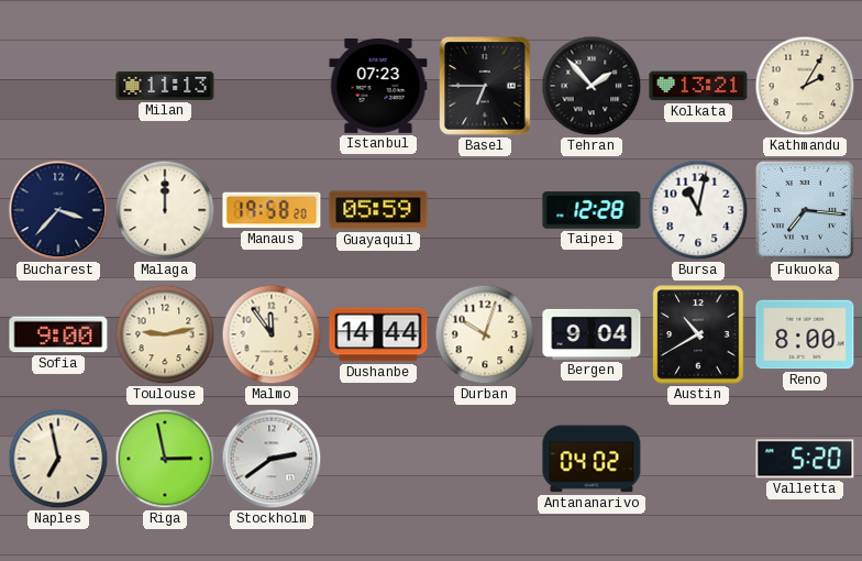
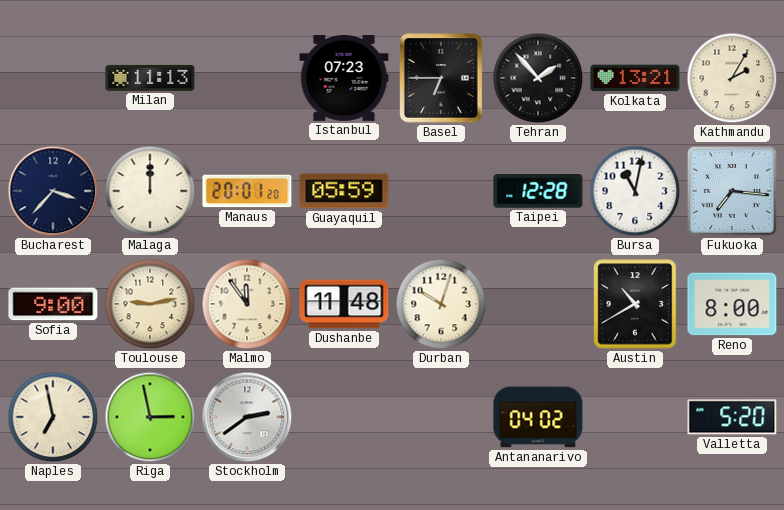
Manaus: 19:58 -> 20:01
Dushanbe: 14:44 -> 11:48
Bergen: 9:04 -> none
